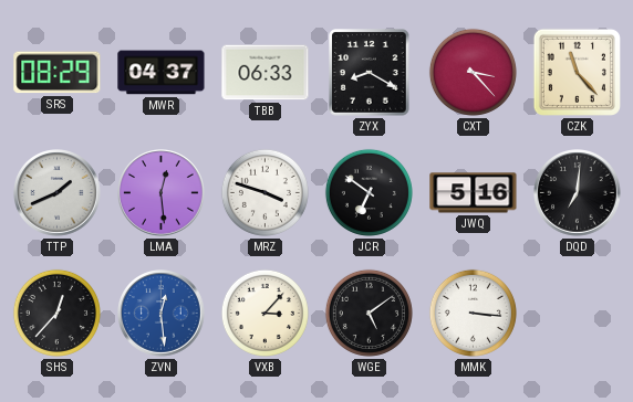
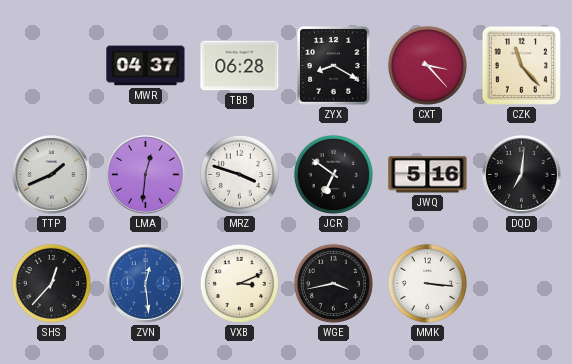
SRS: 08:29 -> none
TBB: 06:33 -> 06:28
LMA: 12:29 -> 12:31
VXB: 3:07 -> 3:11
WGE: 5:09 -> 3:43
